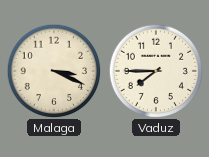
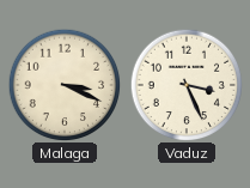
Vaduz: 7:45 -> 3:26
